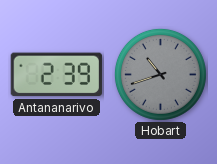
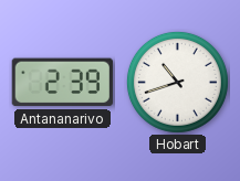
Hobart dial: grey -> white
